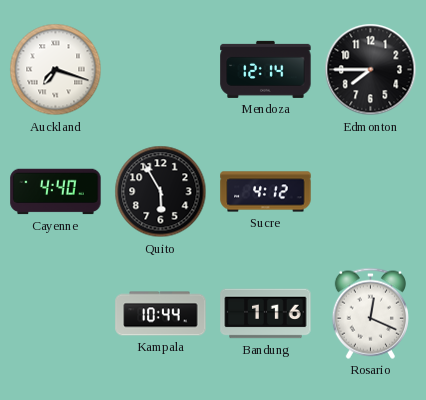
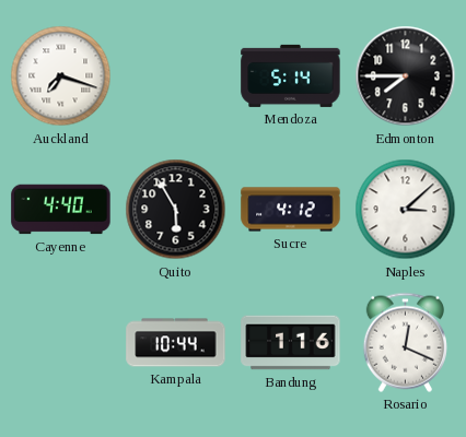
Mendoza: 12:14 -> 5:14
Naples: none -> 3:08
